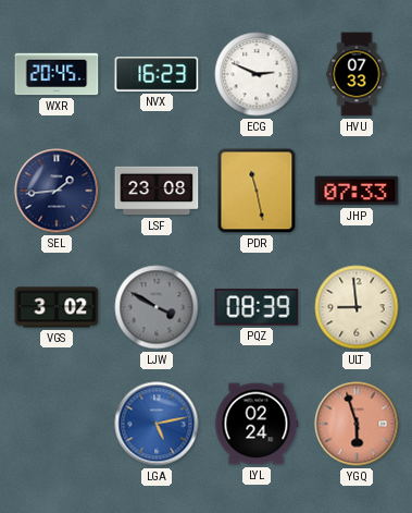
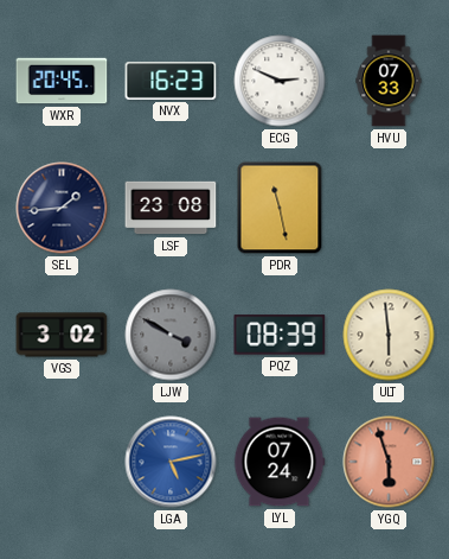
JHP: 07:33 -> none
ULT: 8:59 -> 5:59
LYL: 02:24 -> 07:24
